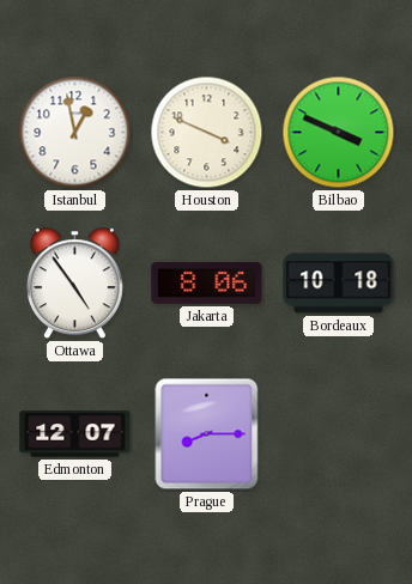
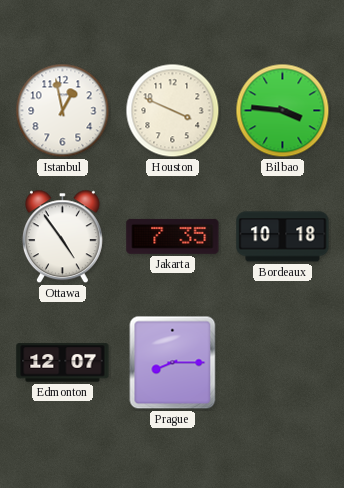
Bilbao: 3:49 -> 3:46
Jakarta: 8:06 -> 7:35
